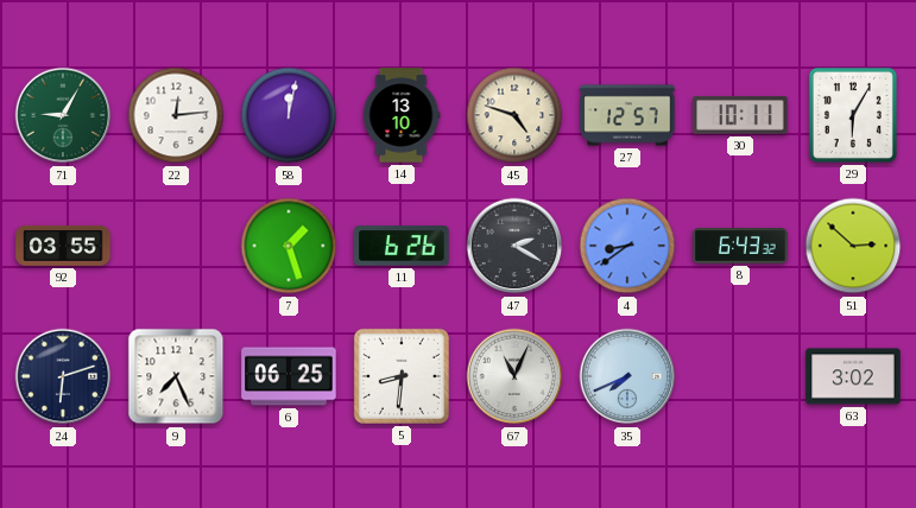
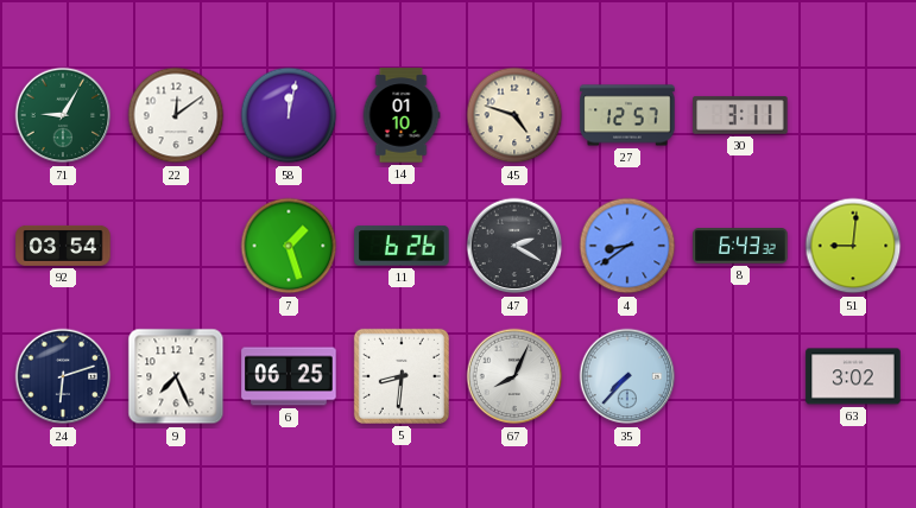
22: 12:14 -> 12:09
14: 13:10 -> 01:10
30: 10:11 -> 3:11
29: 6:05 -> none
92: 03:55 -> 03:54
51: 2:52 -> 9:01
67: 11:04 -> 8:04
35: 7:41 -> 7:37
